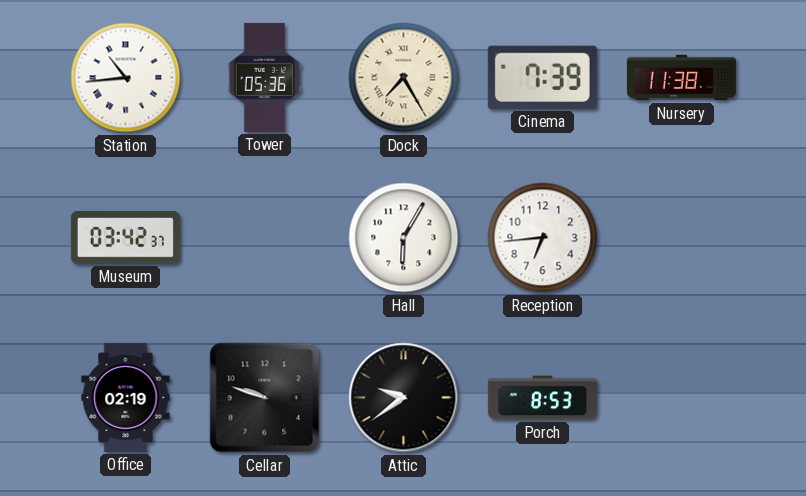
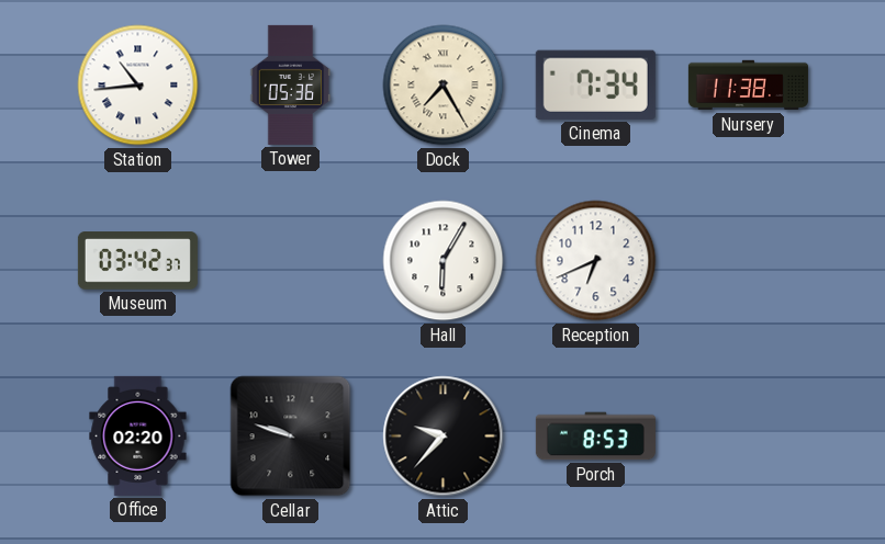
Cinema: 7:39 -> 7:34
Reception: 6:44 -> 6:41
Office: 02:19 -> 02:20
Attic: 9:39 -> 9:37
